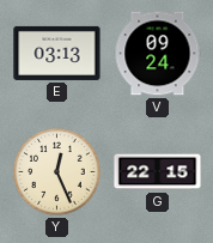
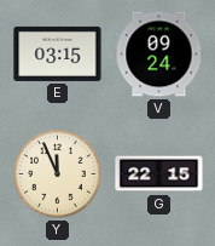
E: 03:13 -> 03:15
Y: 12:26 -> 11:56
